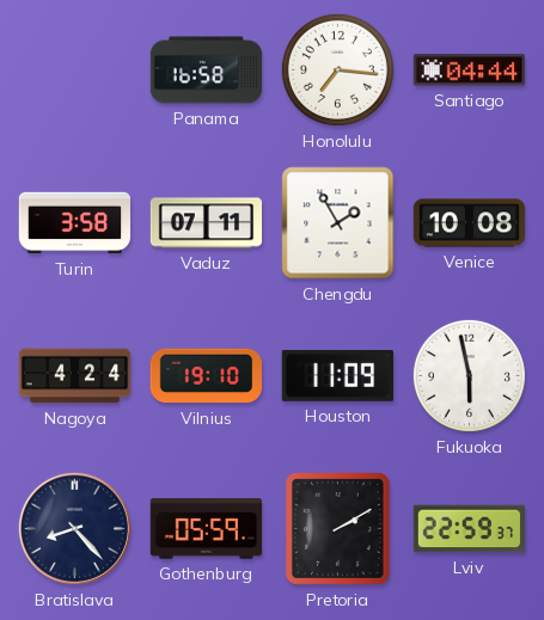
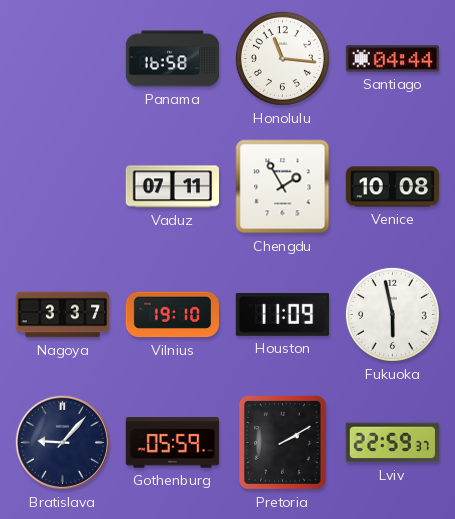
Honolulu: 7:16 -> 11:16
Turin: 3:58 -> none
Nagoya: 4:24 -> 3:37
Bratislava: 8:23 -> 9:07
